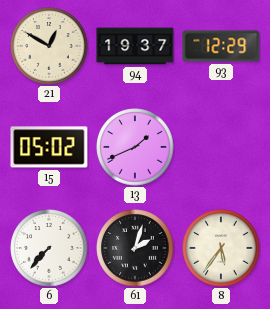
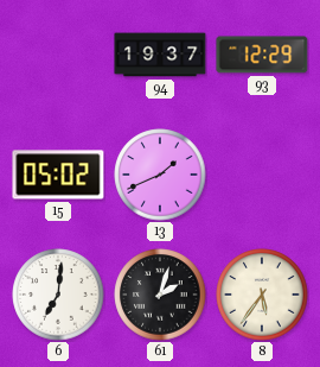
21: 12:50 -> none
6: 7:37 -> 7:01
